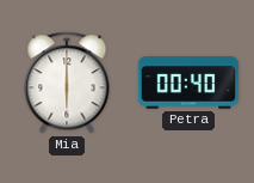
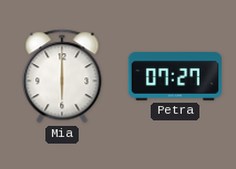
Petra: 00:40 -> 07:27
